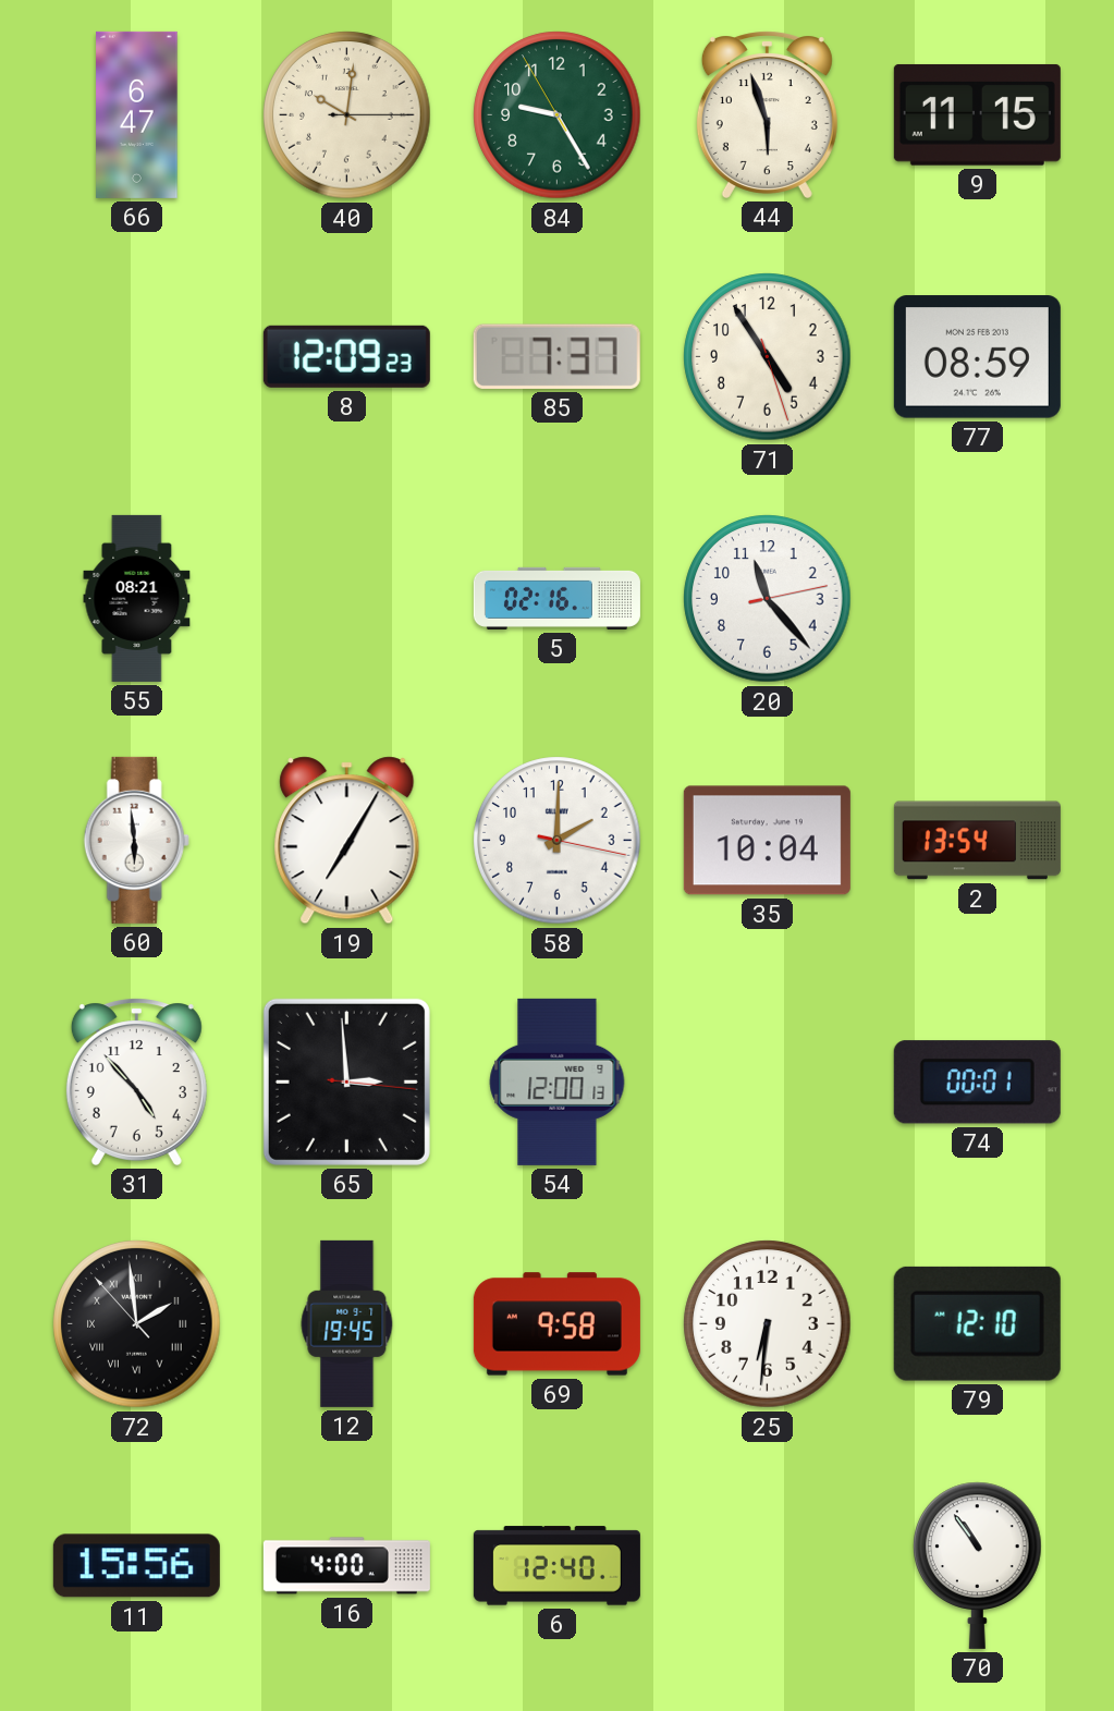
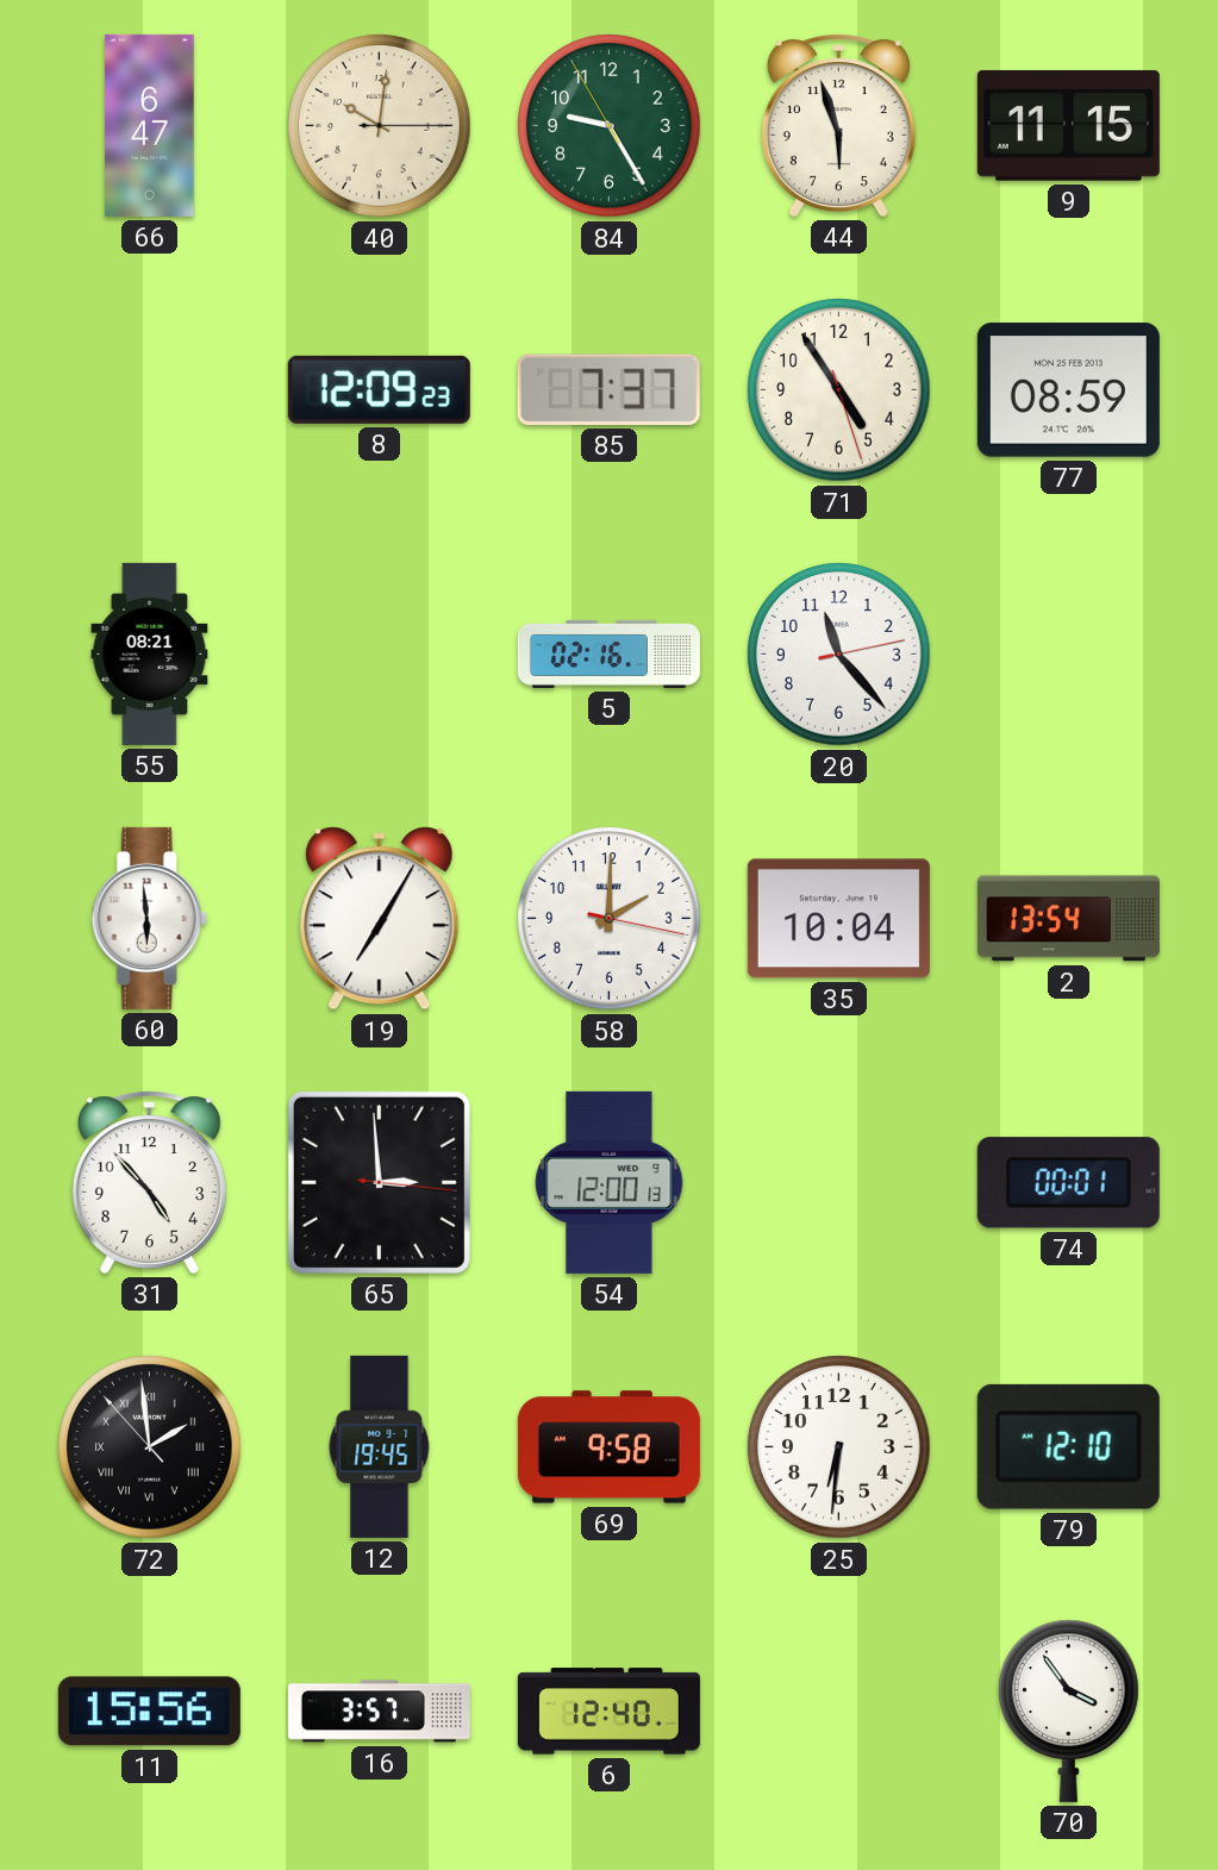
16: 4:00 -> 3:57
70: 10:54 -> 3:54
